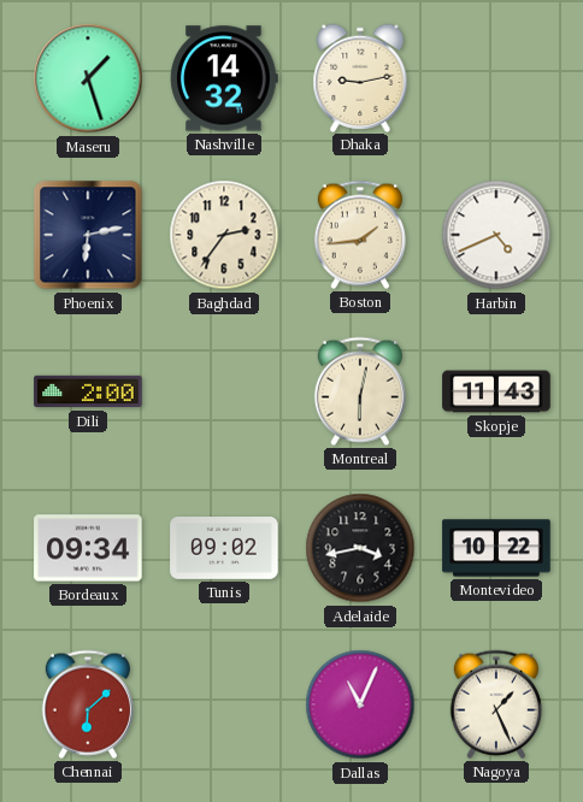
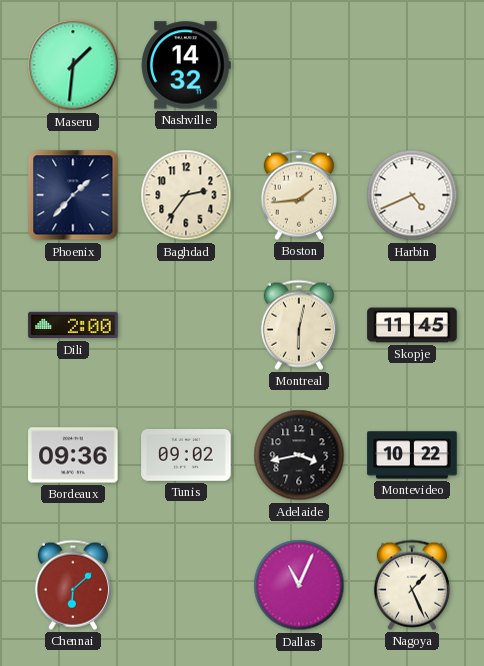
Maseru: 1:27 -> 1:31
Dhaka: 9:13 -> none
Phoenix: 6:13 -> 1:37
Skopje: 11:43 -> 11:45
Bordeaux: 09:34 -> 09:36
